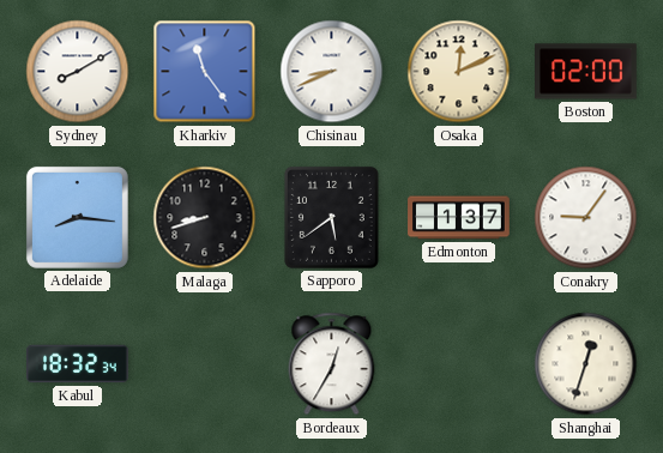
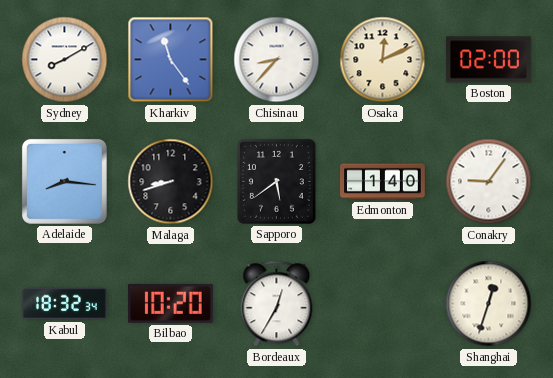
Chisinau: 8:41 -> 8:37
Edmonton: 1:37 -> 1:40
Bilbao: none -> 10:20
